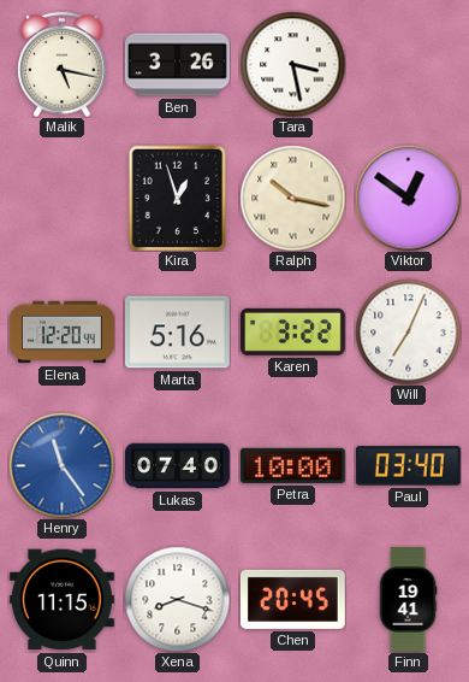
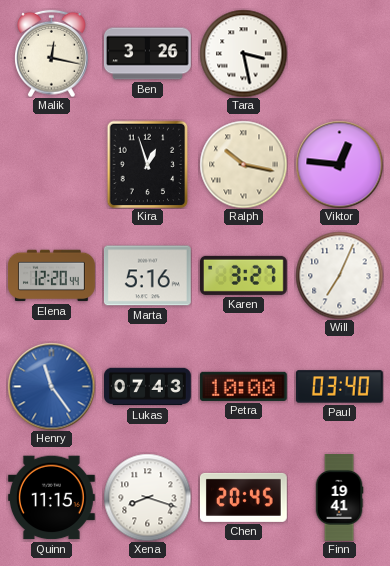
Malik: 5:17 -> 12:17
Viktor: 12:51 -> 12:46
Karen: 3:22 -> 3:27
Lukas: 07:40 -> 07:43
